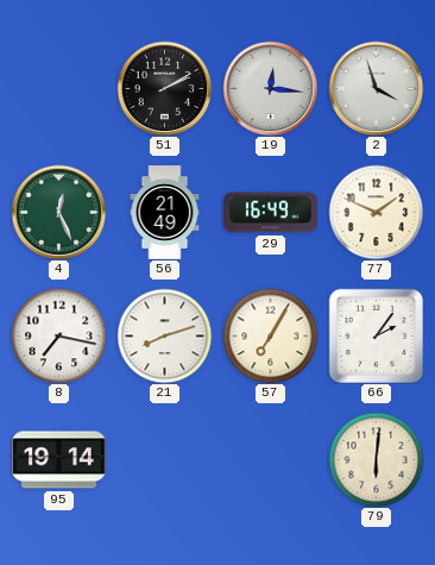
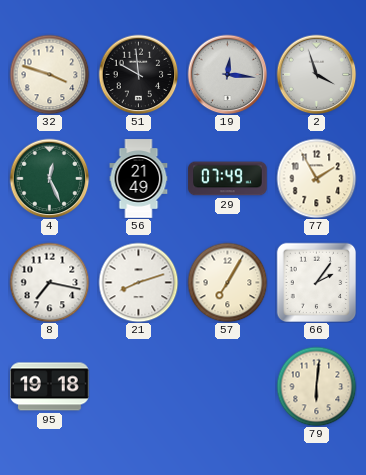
32: none -> 3:48
51: 2:10 -> 9:59
29: 16:49 -> 07:49
77: 1:49 -> 1:55
95: 19:14 -> 19:18
